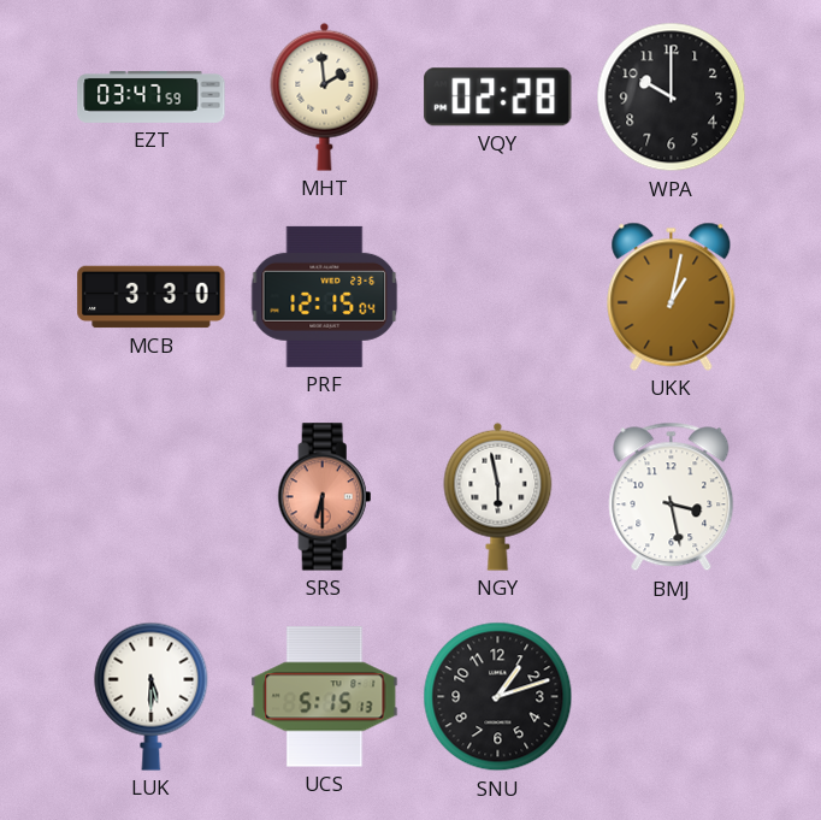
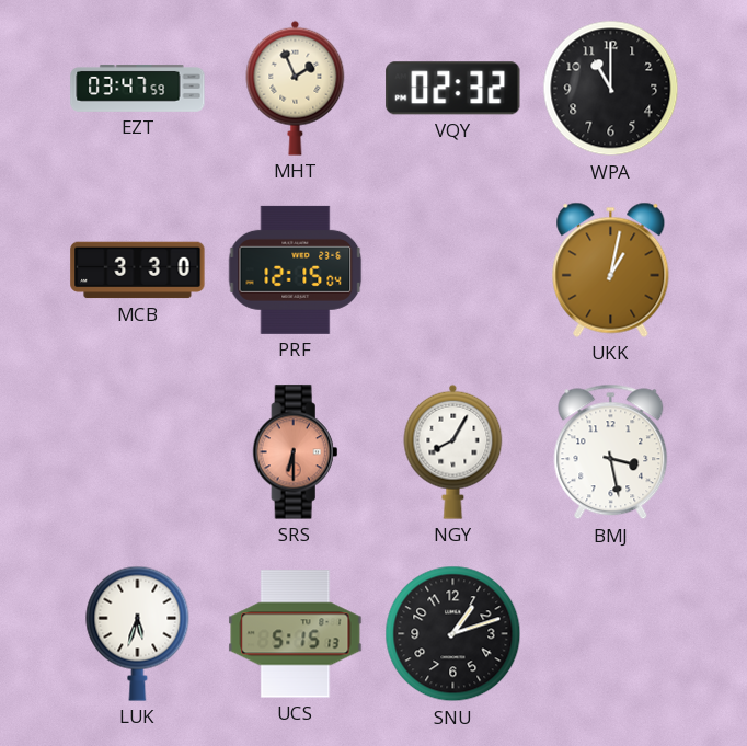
MHT: 1:59 -> 1:56
VQY: 02:28 -> 02:32
WPA: 10:00 -> 11:00
NGY: 5:58 -> 8:05
LUK: 5:30 -> 5:33
